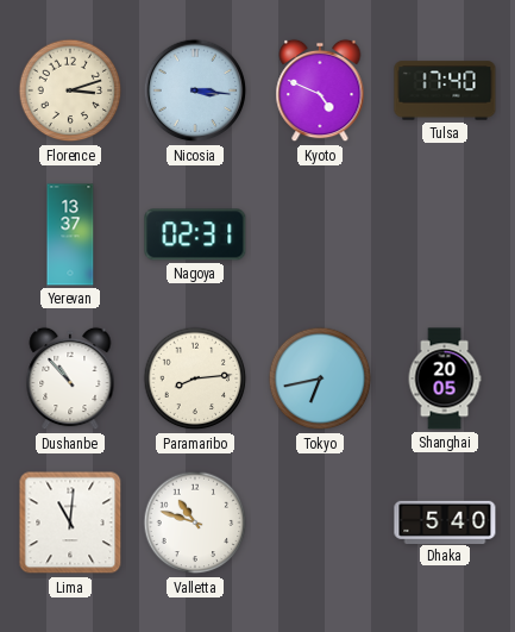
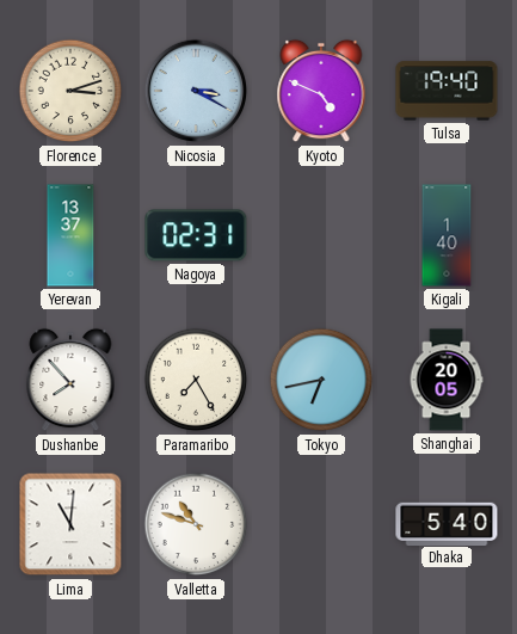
Nicosia: 3:16 -> 3:20
Tulsa: 17:40 -> 19:40
Kigali: none -> 1:40
Dushanbe: 10:53 -> 7:53
Paramaribo: 8:14 -> 7:25
